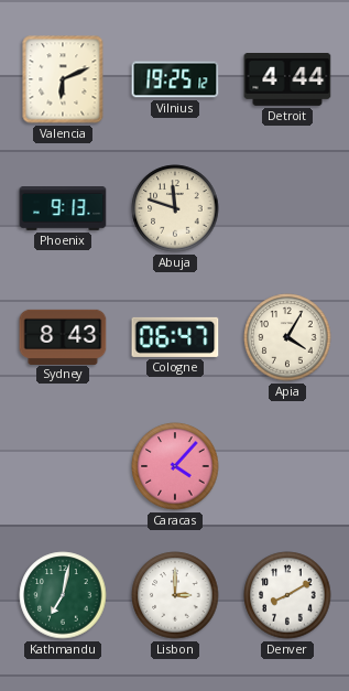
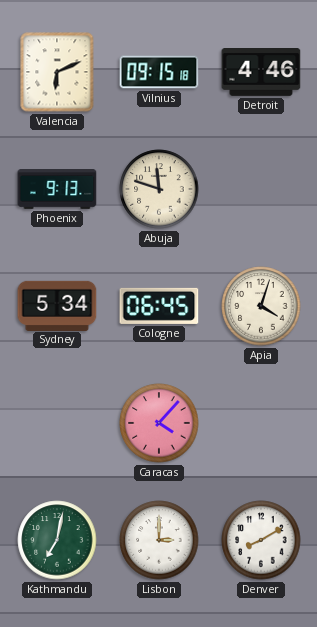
Vilnius: 19:25 -> 09:15
Detroit: 4:44 -> 4:46
Sydney: 8:43 -> 5:34
Cologne: 06:47 -> 06:45
Apia: 4:05 -> 4:03
